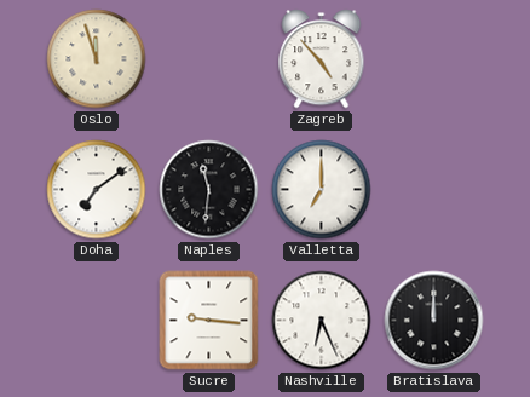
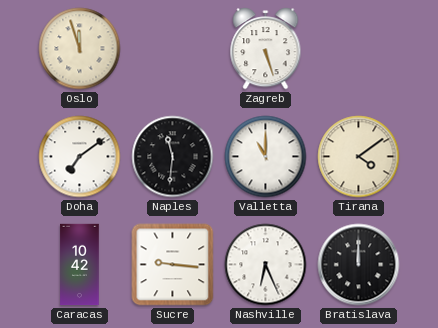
Zagreb: 4:53 -> 5:27
Valletta: 7:00 -> 11:00
Tirana: none -> 4:09
Caracas: none -> 10:42
